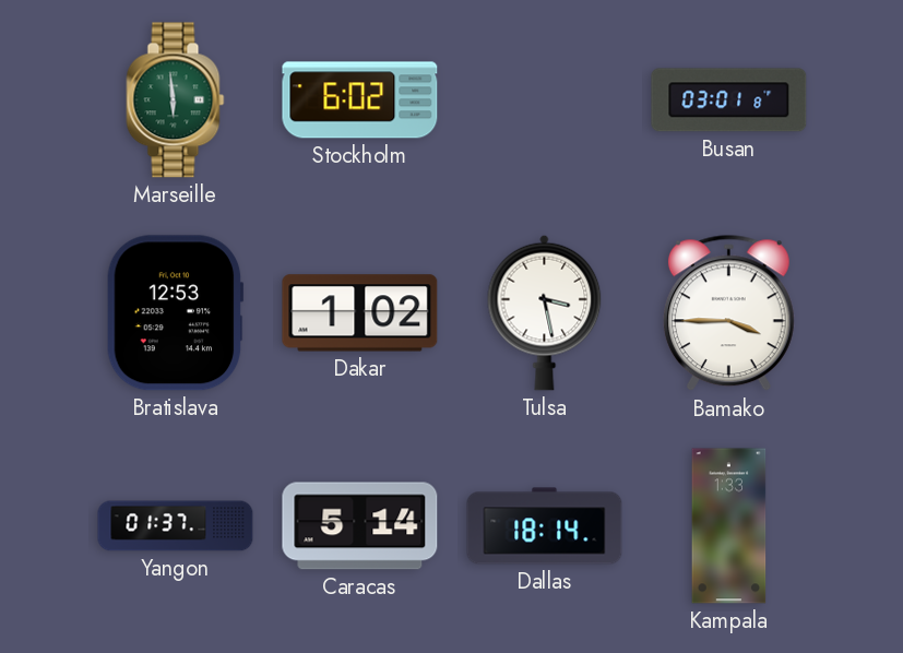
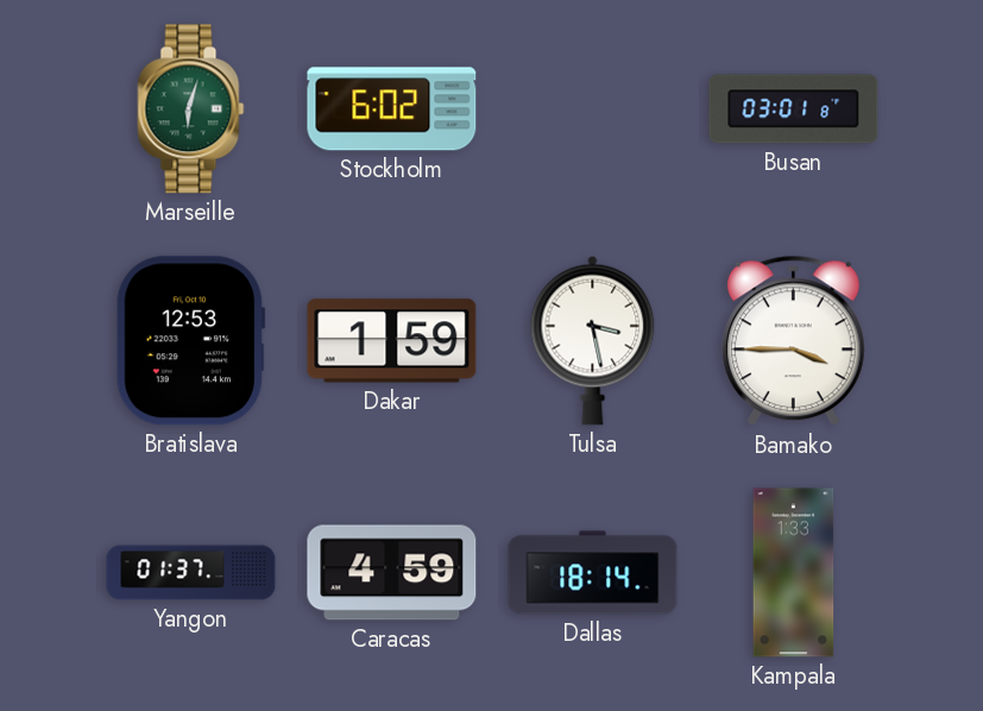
Marseille: 5:59 -> 6:03
Dakar: 1:02 -> 1:59
Caracas: 5:14 -> 4:59
